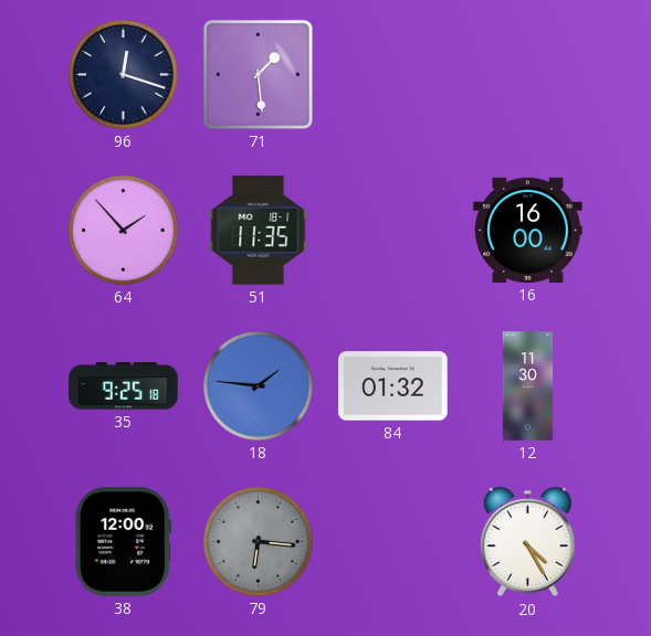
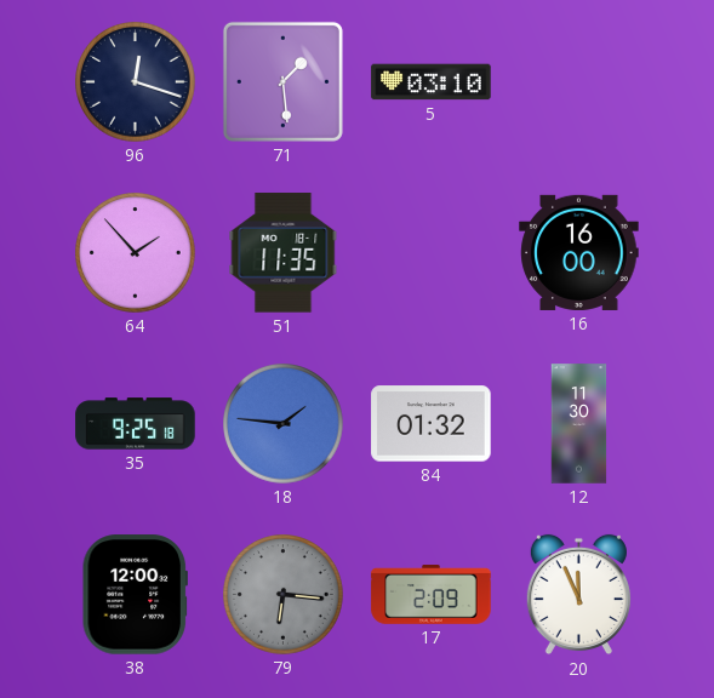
5: none -> 03:10
17: none -> 2:09
20: 4:25 -> 11:56
